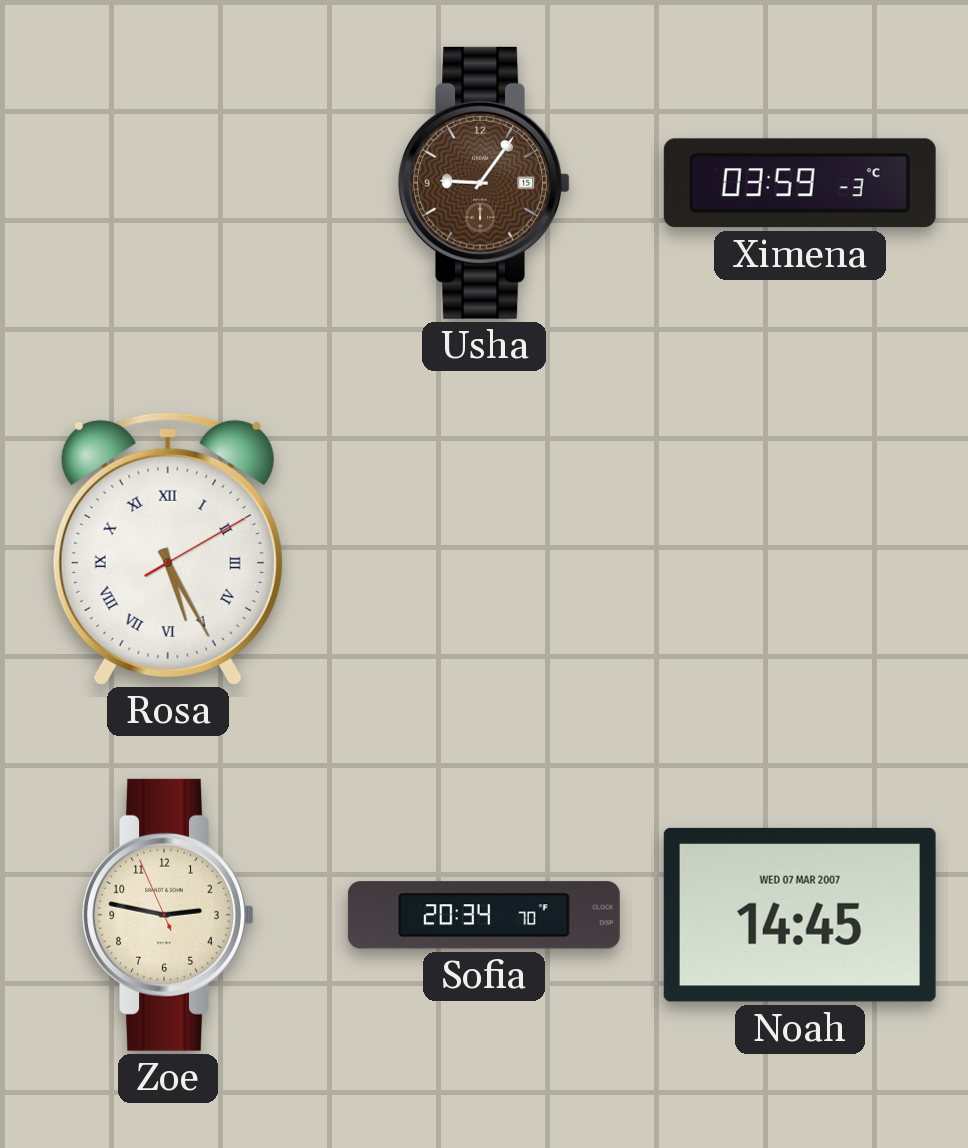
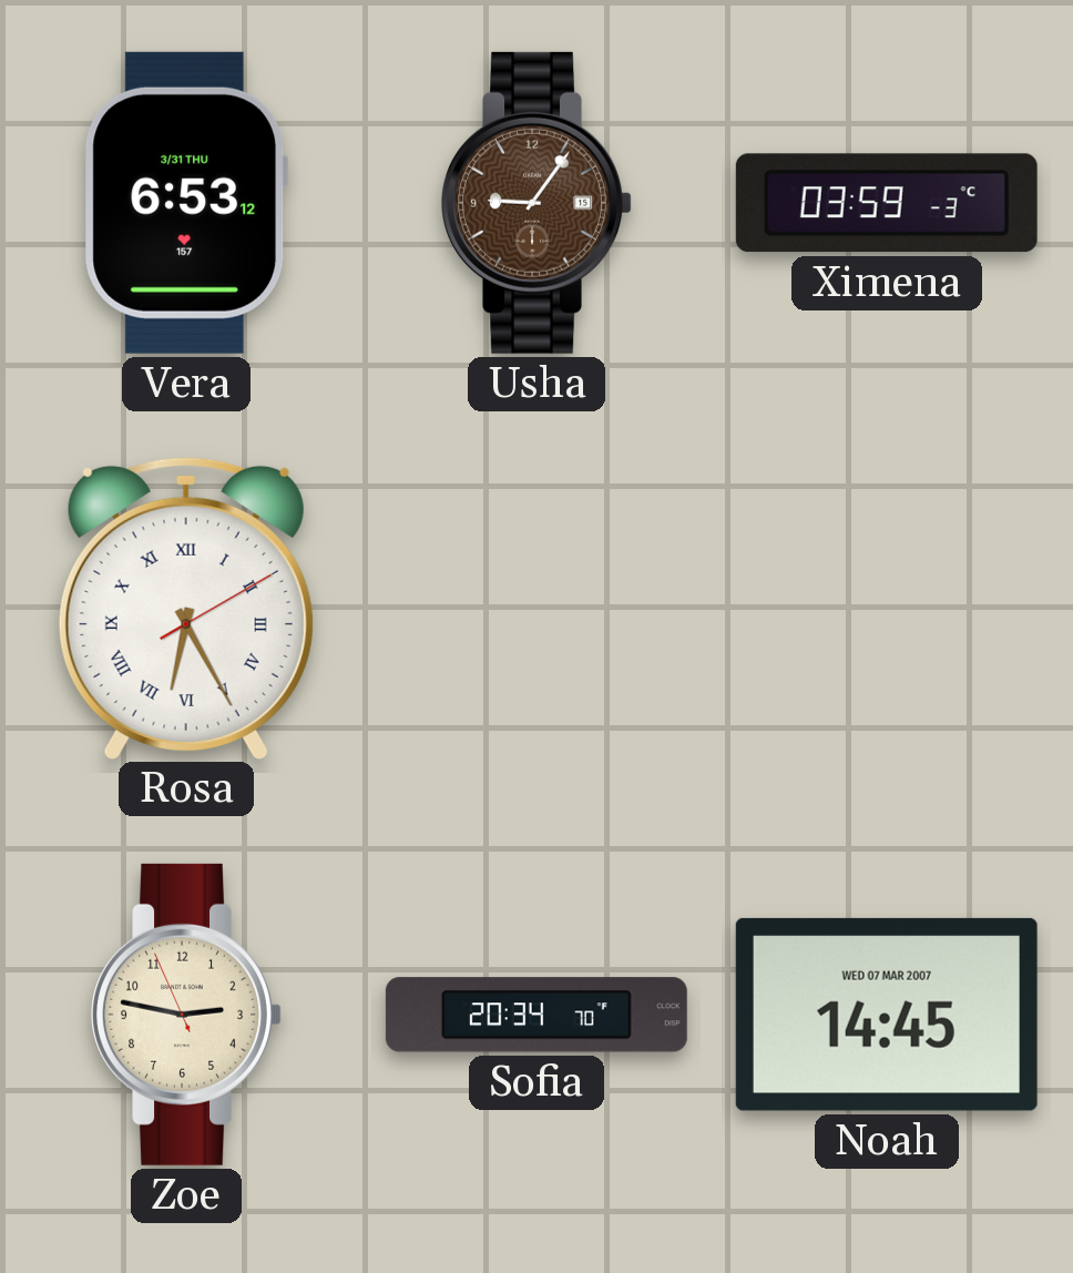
Vera: none -> 6:53
Rosa: 5:25 -> 6:25
